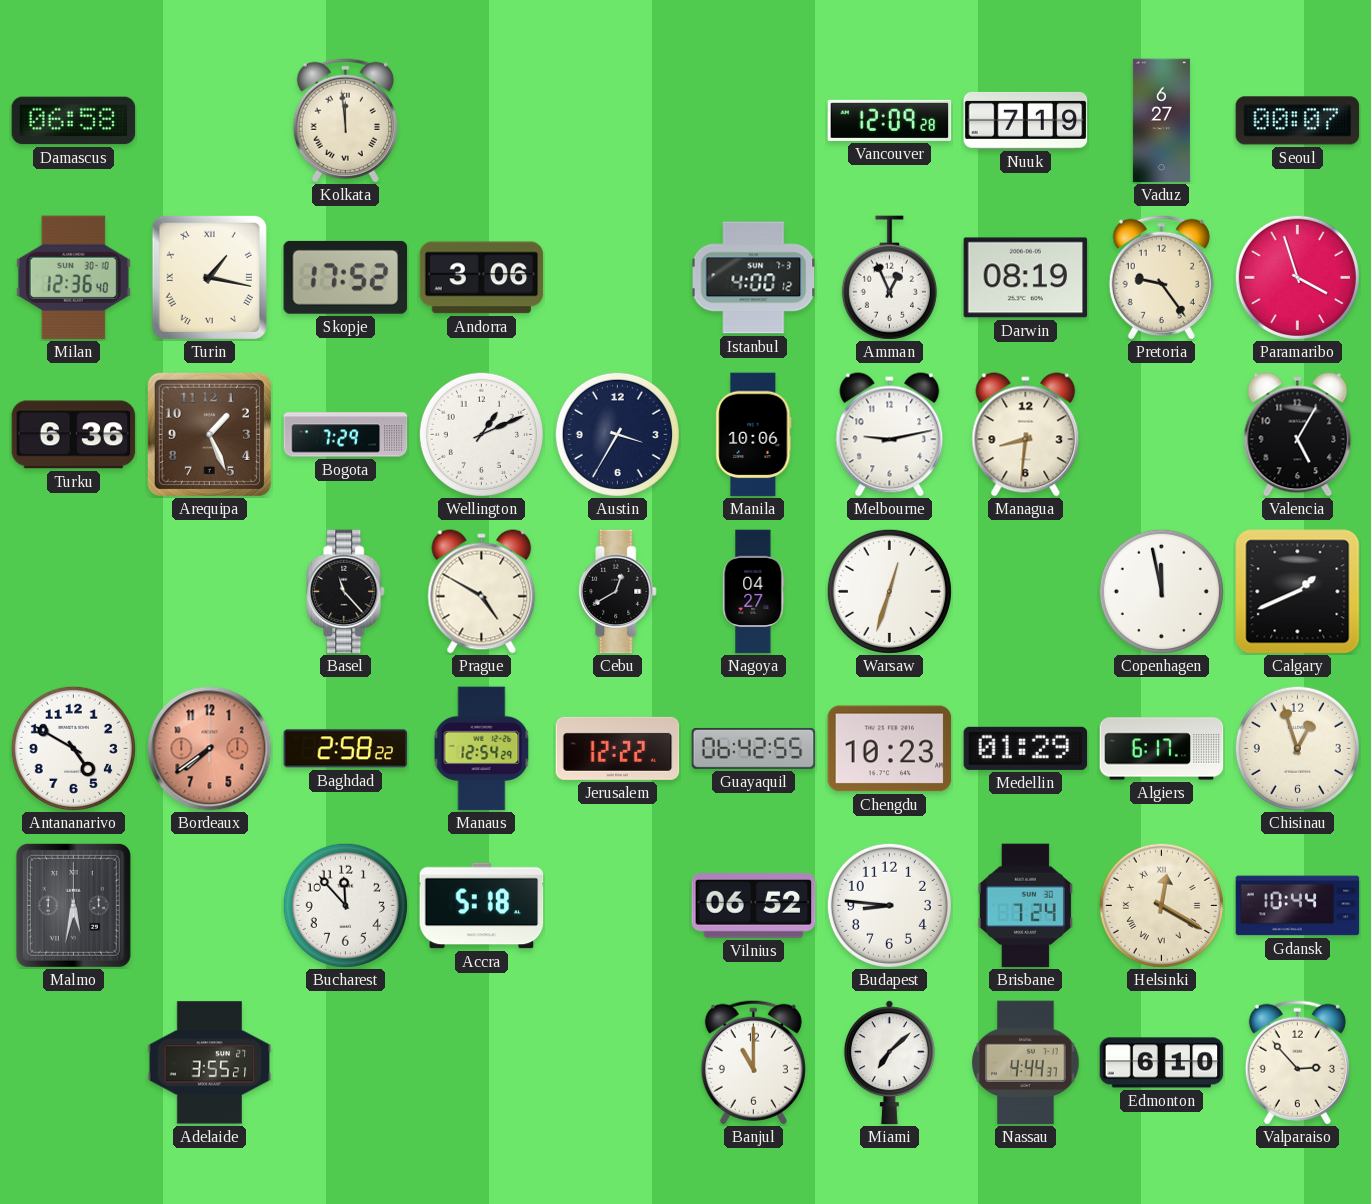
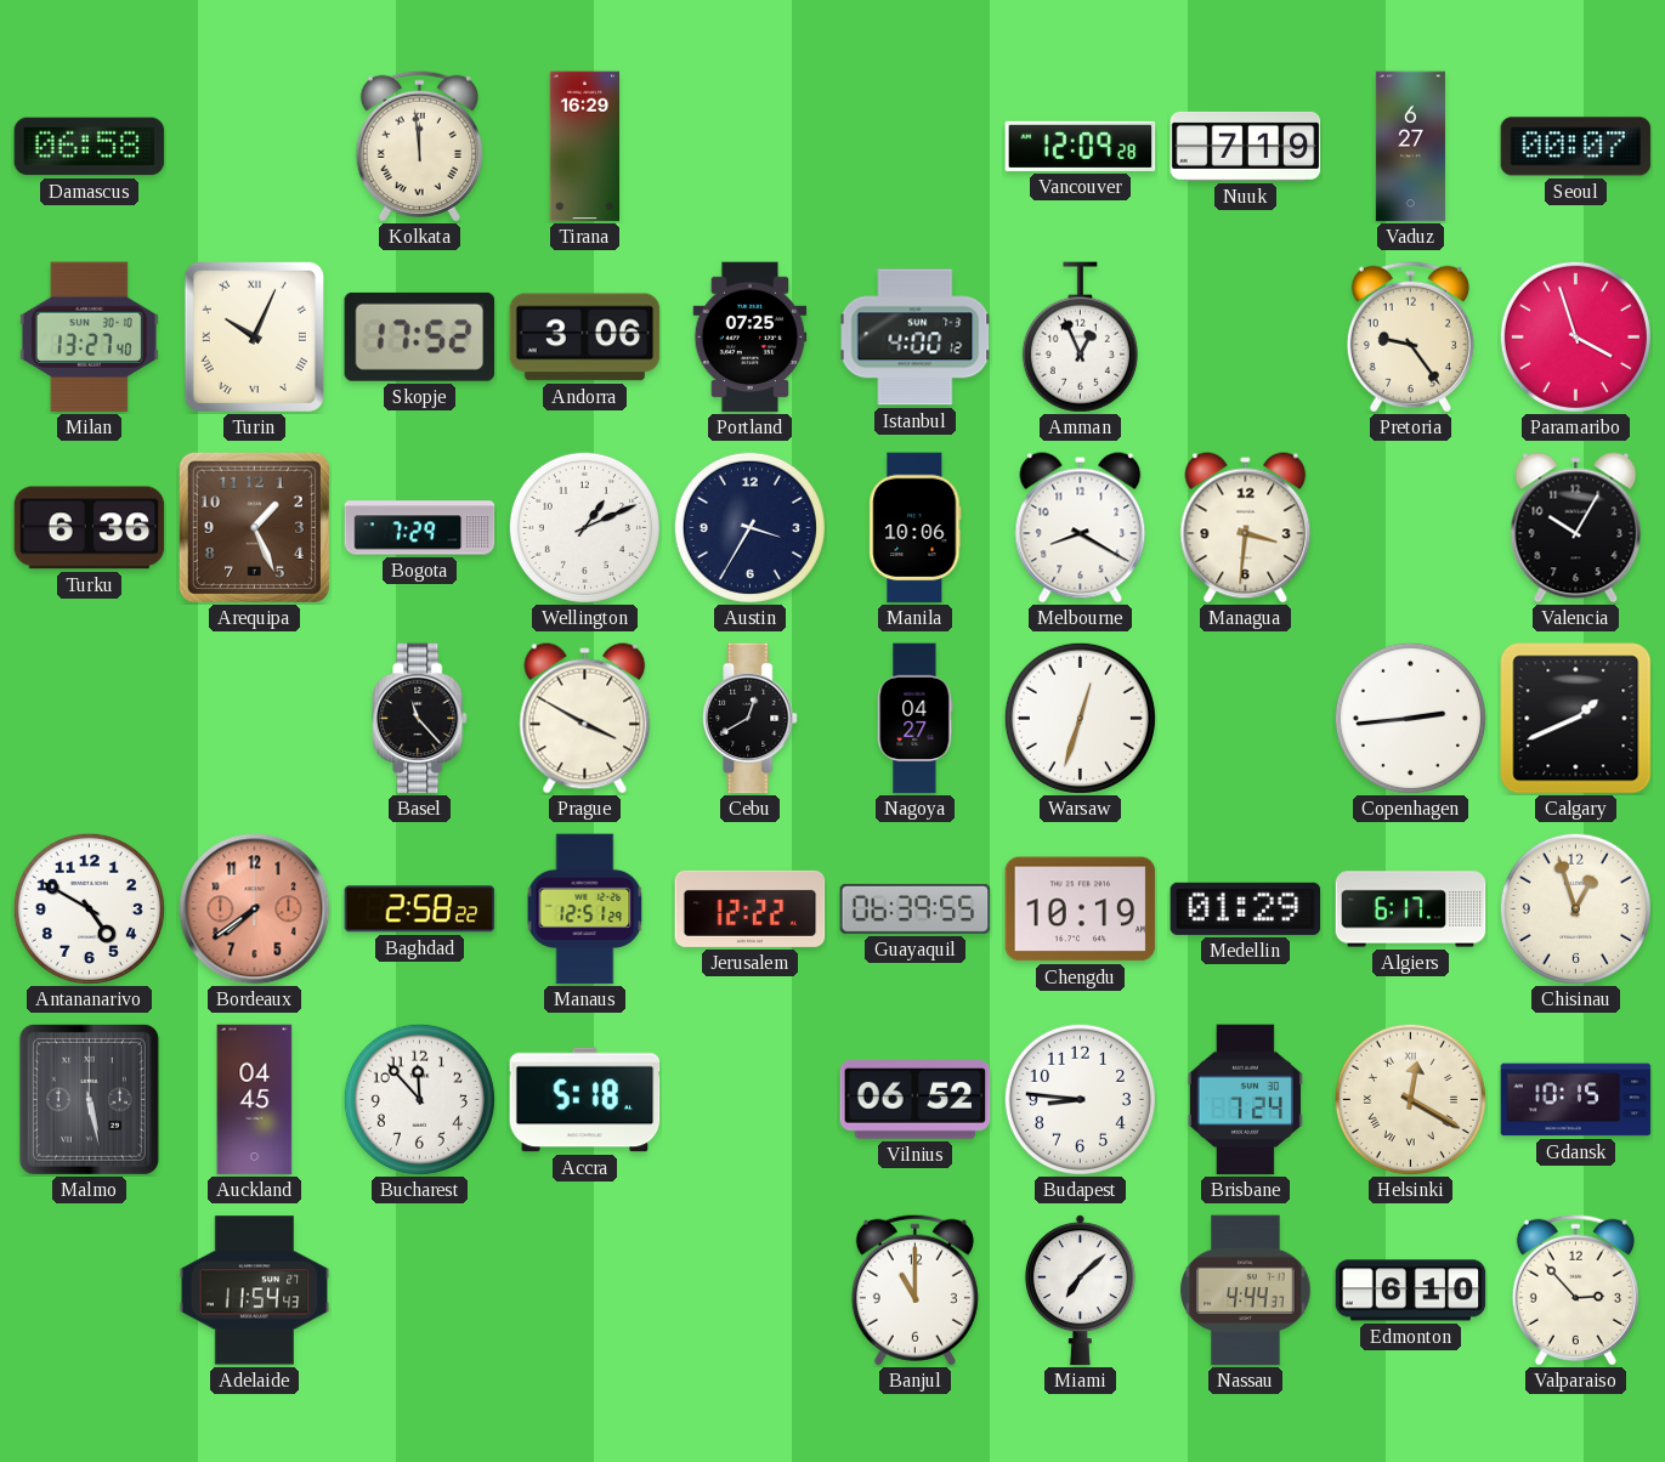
Tirana: none -> 16:29
Milan: 12:36 -> 13:27
Turin: 1:17 -> 10:04
Portland: none -> 07:25
Darwin: 08:19 -> none
Melbourne: 9:13 -> 8:20
Managua: 8:31 -> 3:31
Valencia: 5:05 -> 10:05
Prague: 4:50 -> 3:50
Copenhagen: 11:58 -> 2:44
Manaus: 12:54 -> 12:51
Guayaquil: 06:42 -> 06:39
Chengdu: 10:23 -> 10:19
Malmo: 5:32 -> 5:28
Auckland: none -> 04:45
Gdansk: 10:44 -> 10:15
Adelaide: 3:55 -> 11:54
